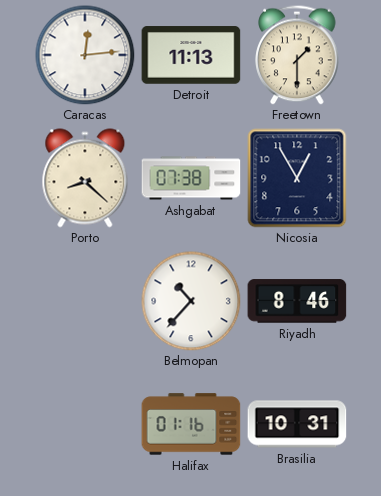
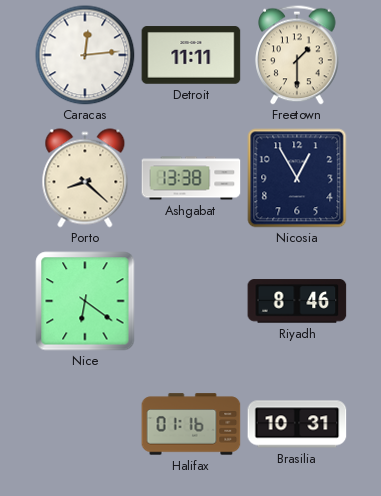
Detroit: 11:13 -> 11:11
Ashgabat: 07:38 -> 13:38
Nice: none -> 6:21
Belmopan: 10:37 -> none
